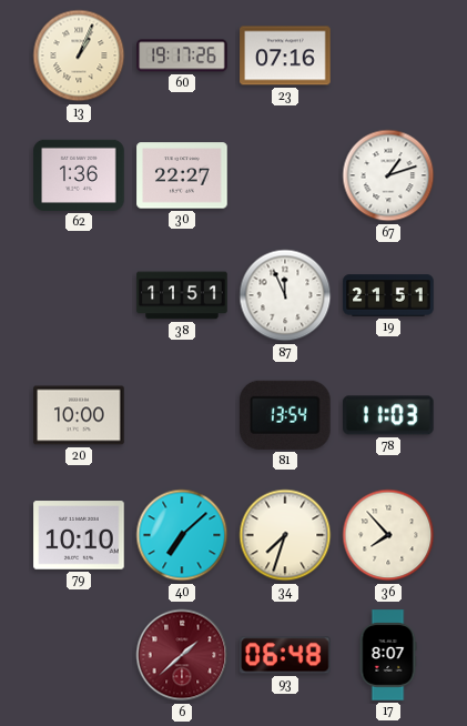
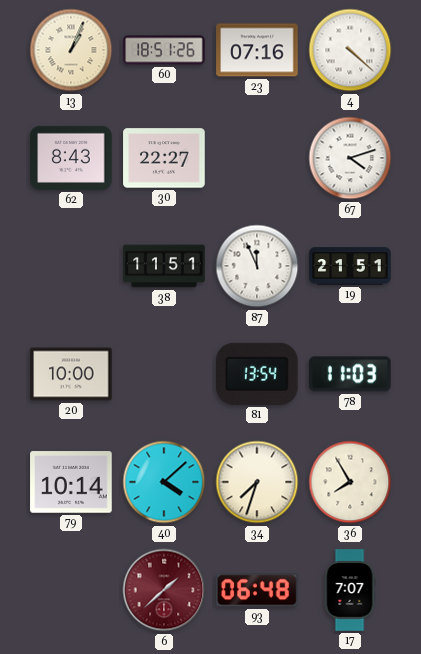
60: 19:17 -> 18:51
4: none -> 4:22
62: 1:36 -> 8:43
67: 1:12 -> 4:12
79: 10:10 -> 10:14
40: 7:08 -> 4:08
36: 7:53 -> 7:55
17: 8:07 -> 7:07
